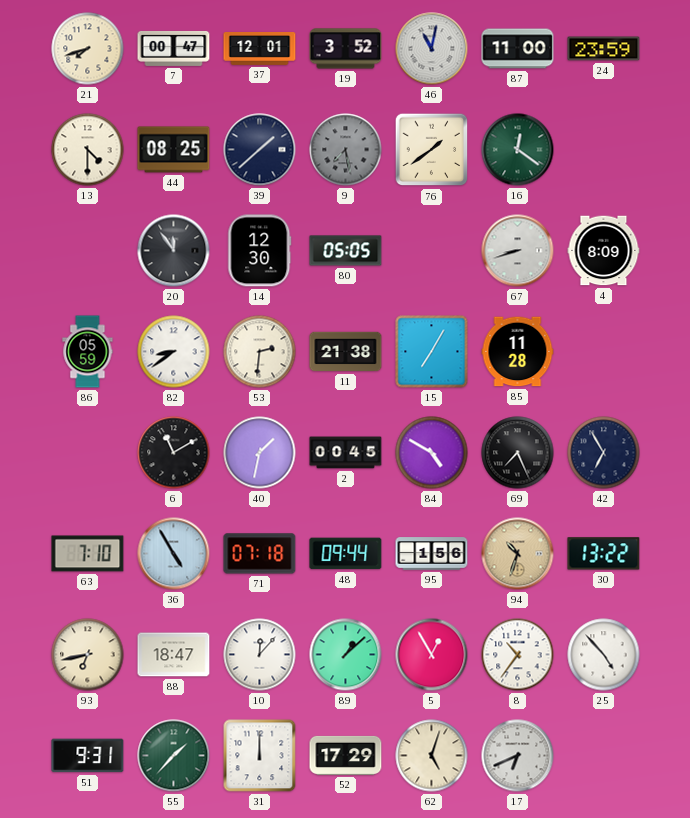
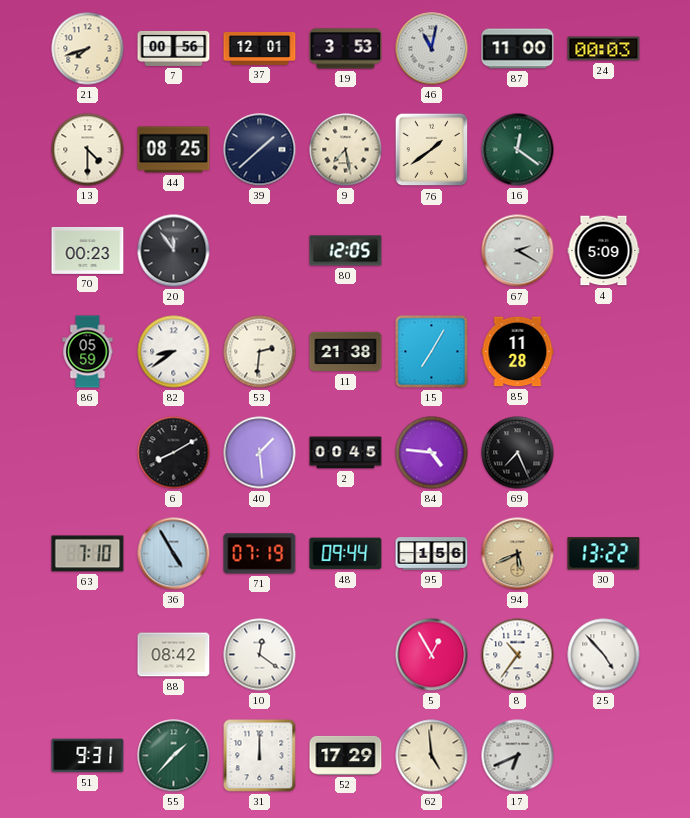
7: 00:47 -> 00:56
19: 3:52 -> 3:53
24: 23:59 -> 00:03
9 dial: grey -> cream
70: none -> 00:23
14: 12:30 -> none
80: 05:05 -> 12:05
67: 8:42 -> 2:20
4: 8:09 -> 5:09
6: 11:10 -> 8:10
40: 1:32 -> 1:29
84: 4:50 -> 4:46
42: 6:55 -> none
71: 07:18 -> 07:19
94: 10:33 -> 5:41
93: 6:43 -> none
88: 18:47 -> 08:42
10: 12:07 -> 12:21
89: 1:08 -> none
62: 5:03 -> 4:59
